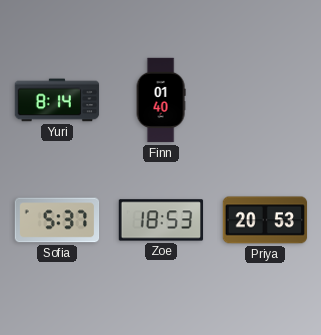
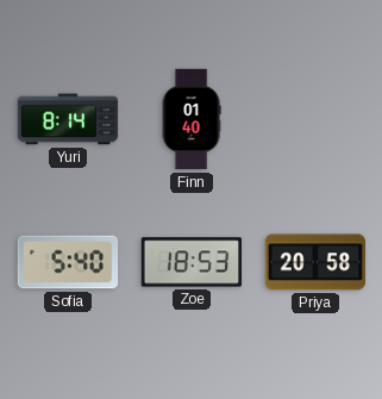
Sofia: 5:37 -> 5:40
Priya: 20:53 -> 20:58
